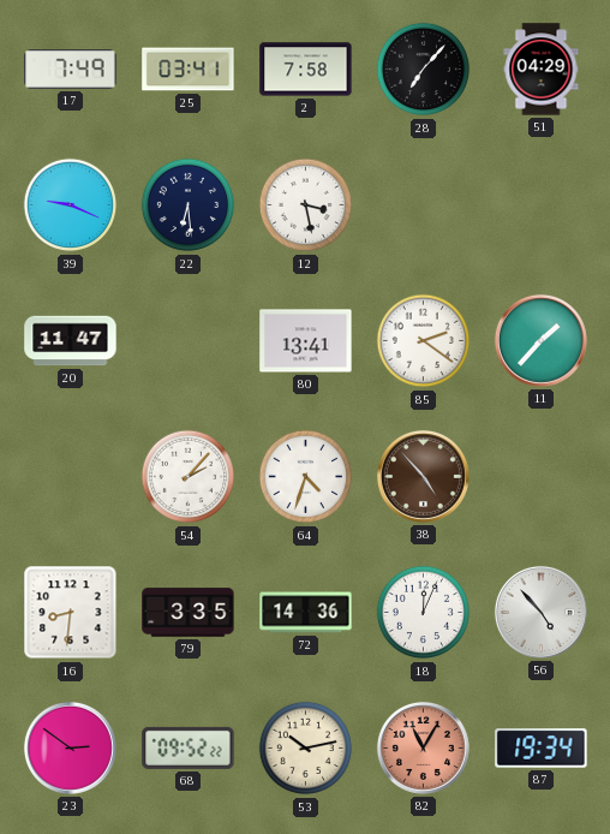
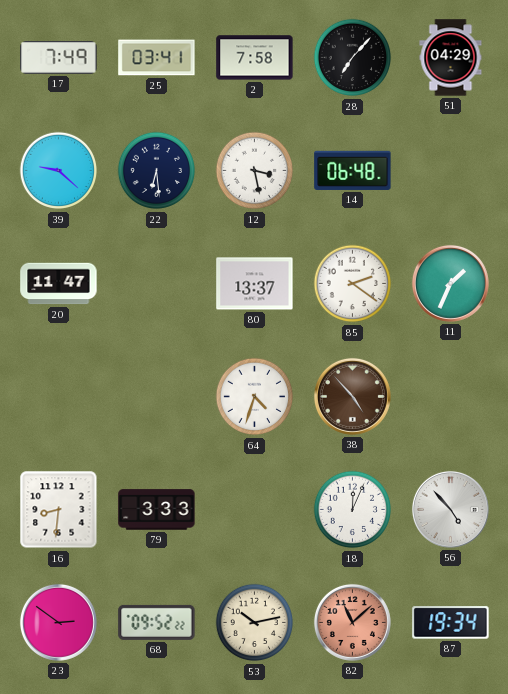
39: 9:19 -> 9:22
14: none -> 06:48
80: 13:41 -> 13:37
11: 1:37 -> 1:34
54: 2:07 -> none
79: 3:35 -> 3:33
72: 14:36 -> none
82: 11:05 -> 11:08
